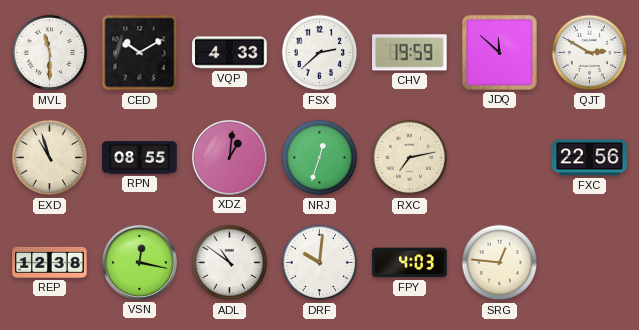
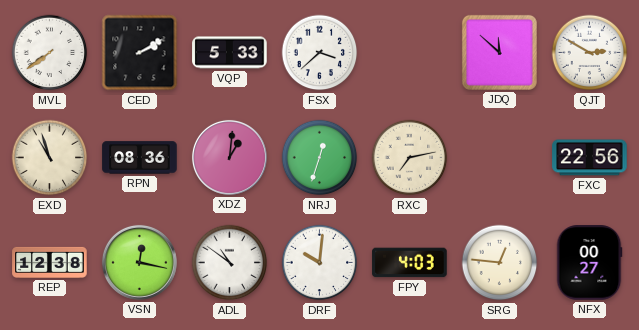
MVL: 11:30 -> 7:39
CED: 10:10 -> 2:10
VQP: 4:33 -> 5:33
FSX: 2:38 -> 3:38
CHV: 19:59 -> none
RPN: 08:55 -> 08:36
NFX: none -> 00:27
